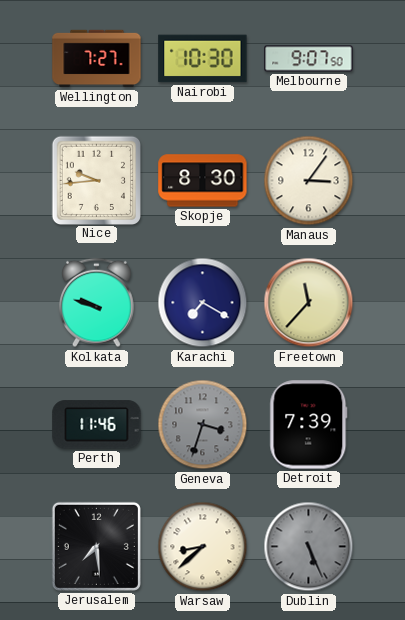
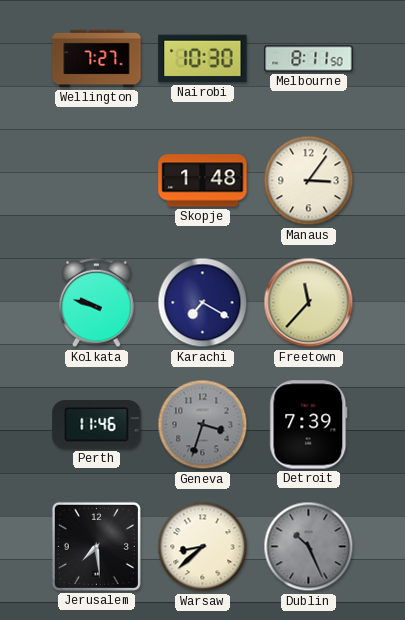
Melbourne: 9:07 -> 8:11
Nice: 9:44 -> none
Skopje: 8:30 -> 1:48
Dublin: 5:26 -> 10:26
